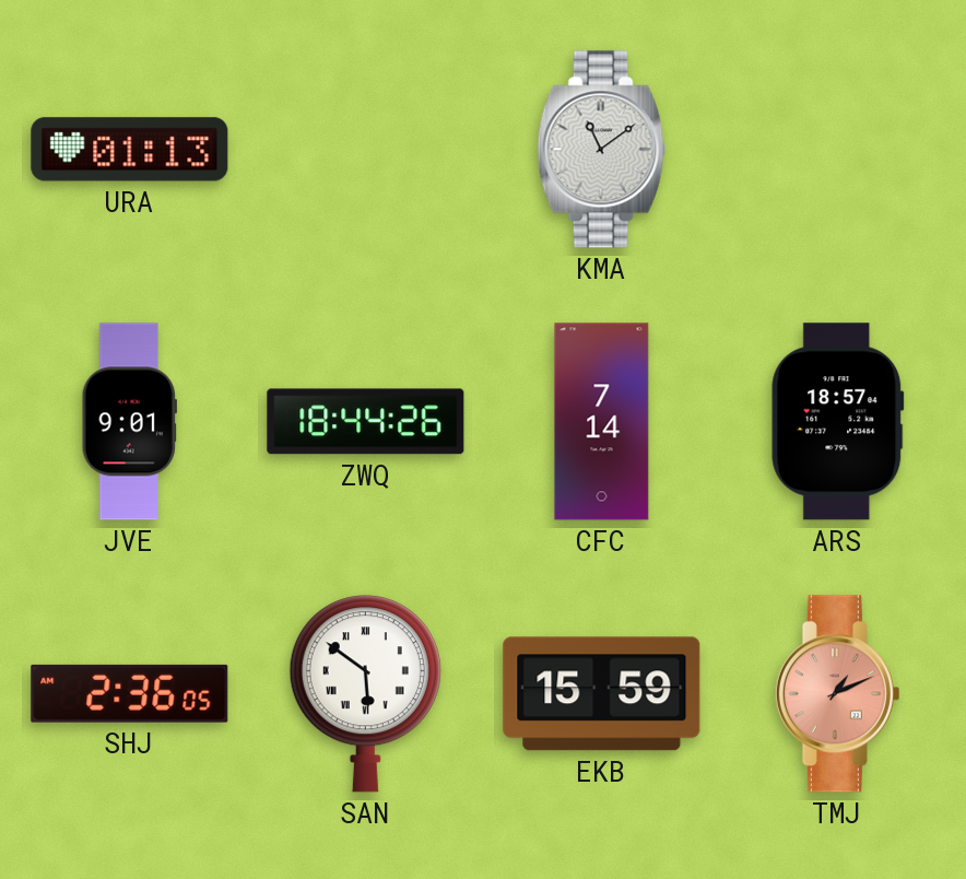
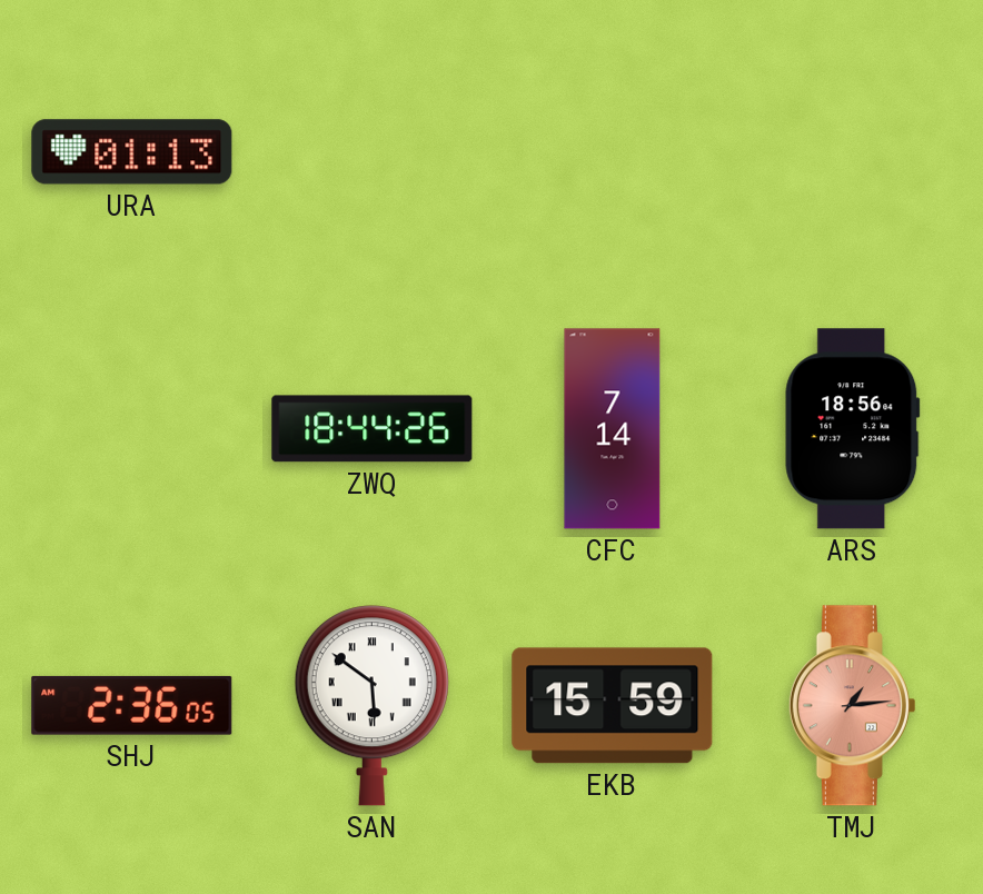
KMA: 11:09 -> none
JVE: 9:01 -> none
ARS: 18:57 -> 18:56
TMJ: 1:11 -> 1:14
